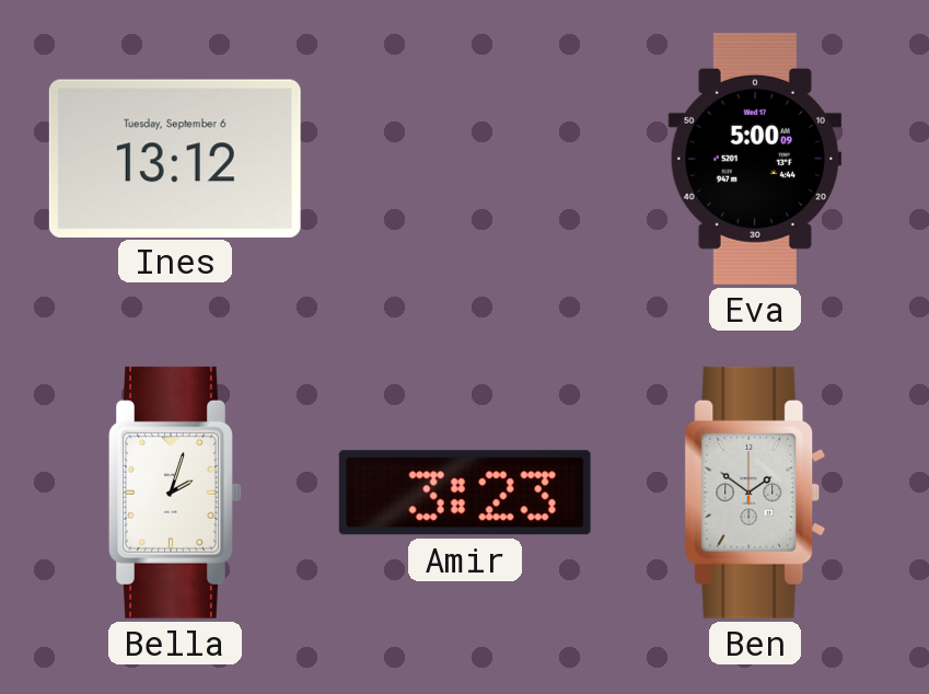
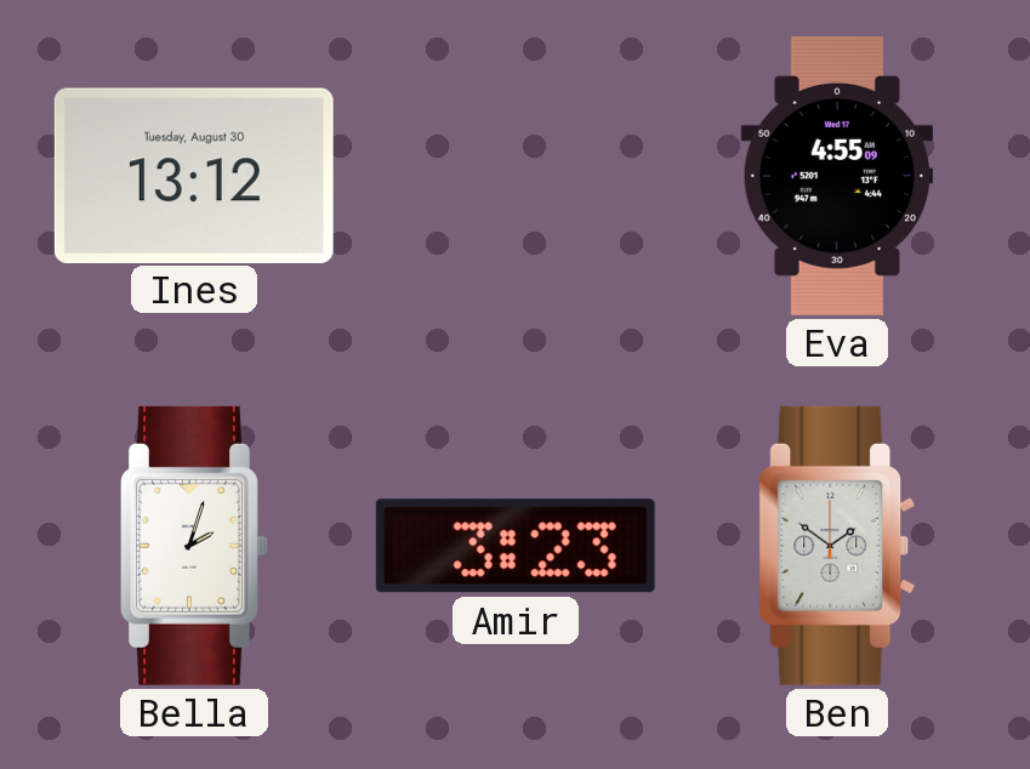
Ines date: Tuesday, September 6 -> Tuesday, August 30
Eva: 5:00 -> 4:55
